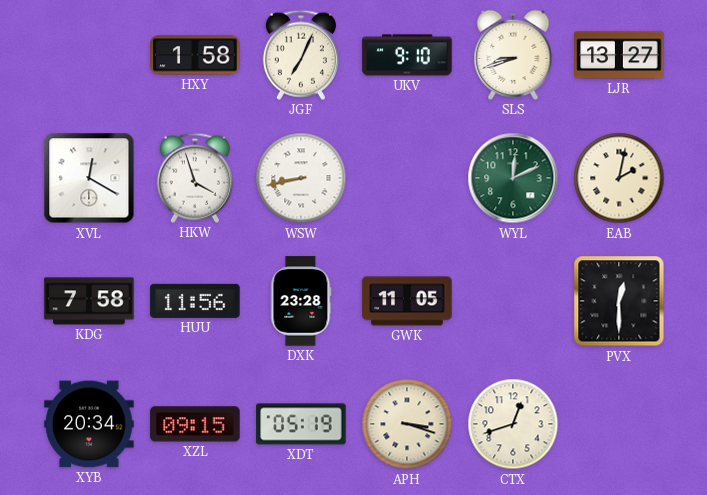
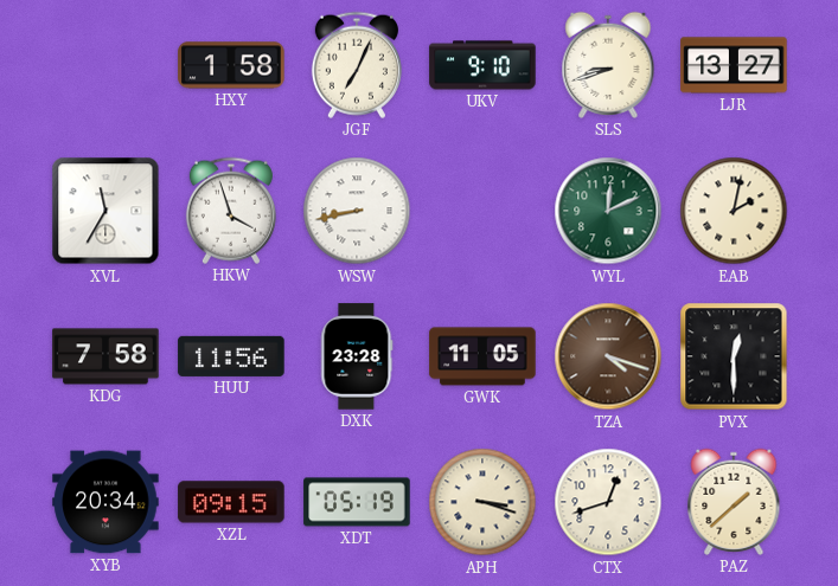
XVL: 12:20 -> 11:35
TZA: none -> 4:18
PAZ: none -> 1:38
